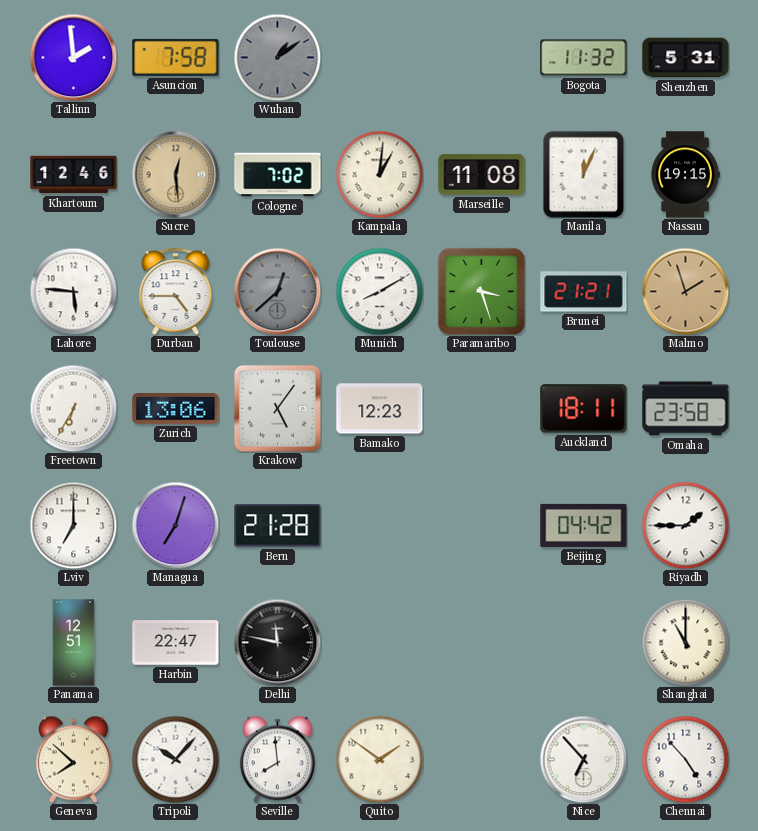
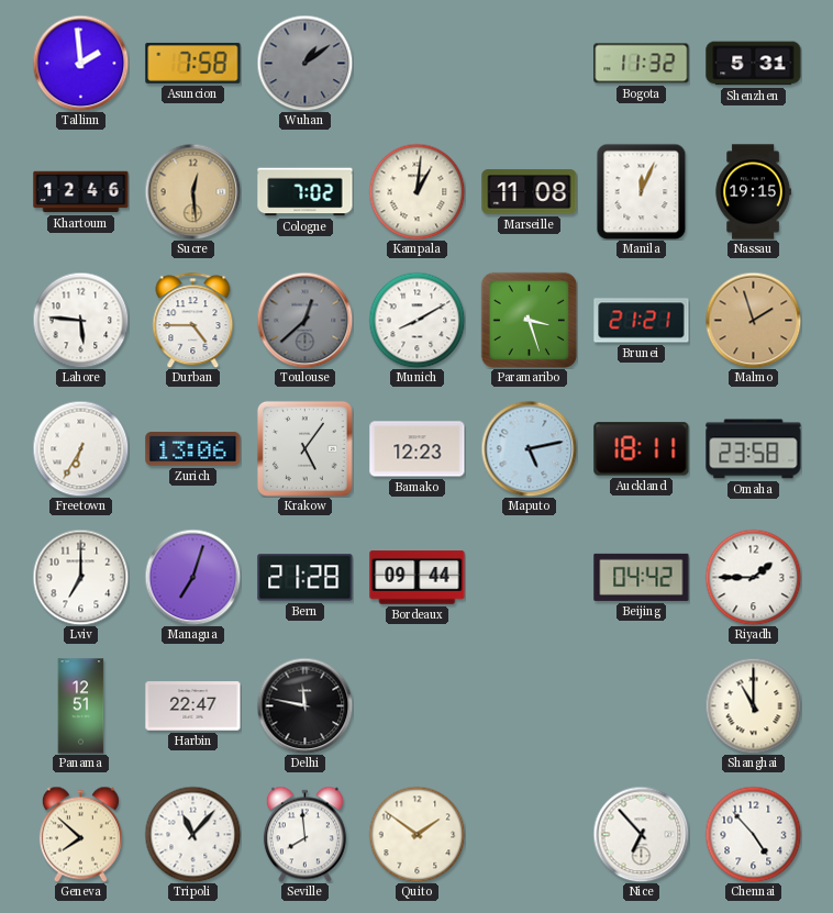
Maputo: none -> 5:13
Bordeaux: none -> 09:44
Tripoli: 10:07 -> 11:07
